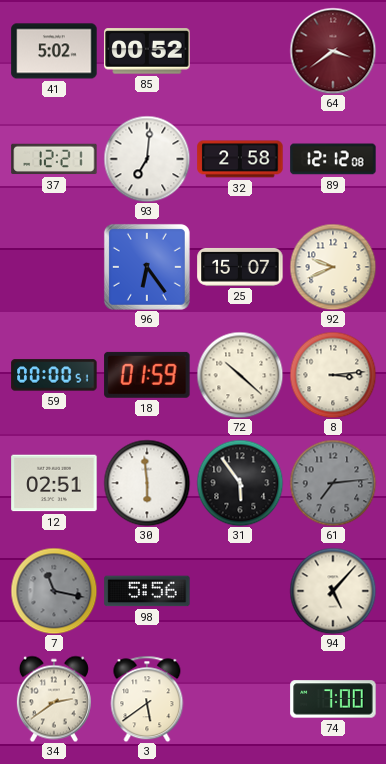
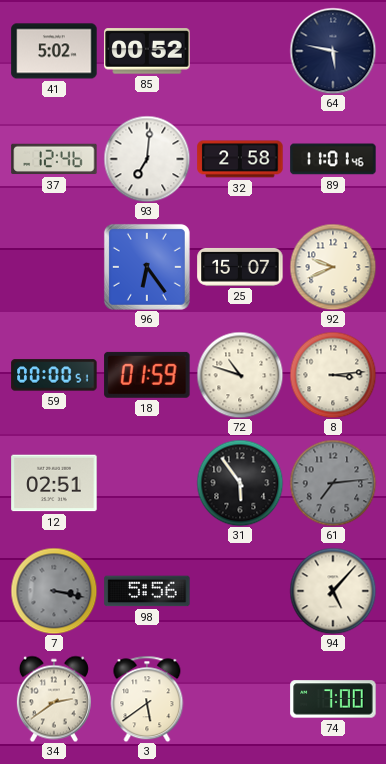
64: 3:39 -> 5:47
64 dial: burgundy -> navy
37: 12:21 -> 12:46
89: 12:12 -> 11:01
72: 10:22 -> 10:48
30: 5:59 -> none
7: 11:17 -> 3:17
